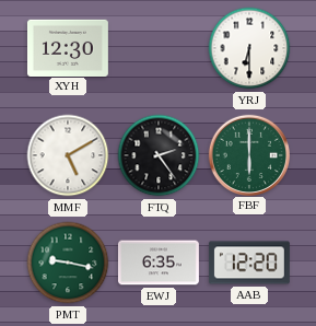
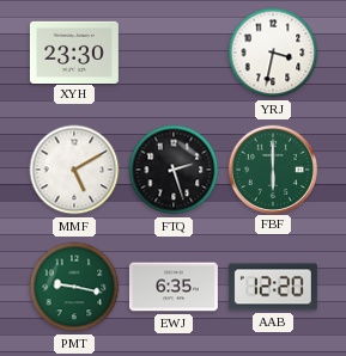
XYH: 12:30 -> 23:30
YRJ: 6:30 -> 3:32
FTQ: 2:24 -> 2:27
